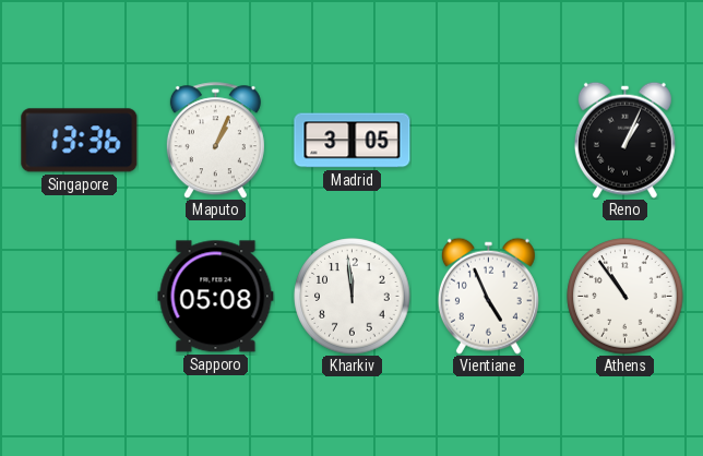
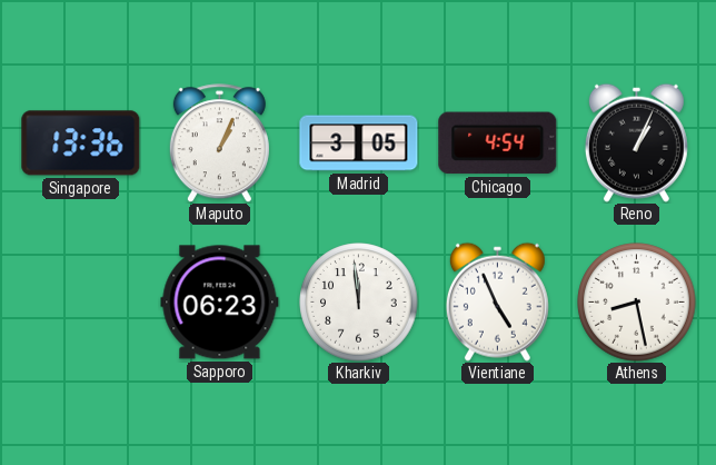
Chicago: none -> 4:54
Sapporo: 05:08 -> 06:23
Athens: 10:54 -> 8:28
